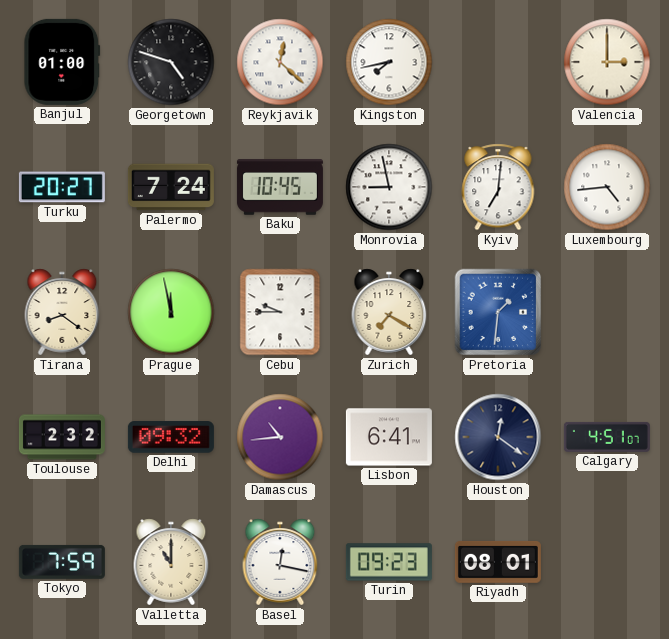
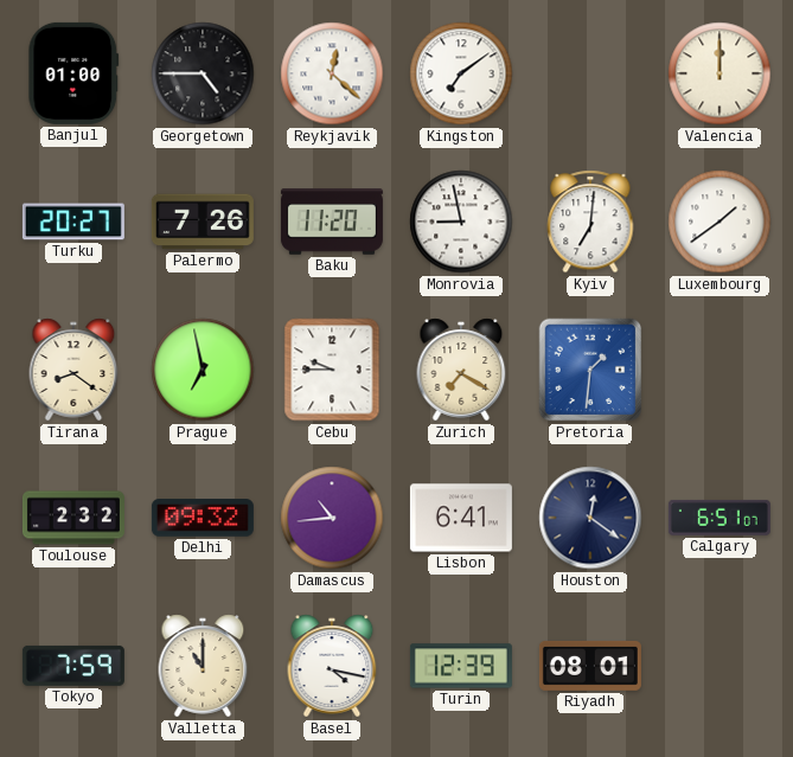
Georgetown: 4:48 -> 4:45
Kingston: 7:43 -> 7:09
Valencia: 3:00 -> 12:00
Palermo: 7:24 -> 7:26
Baku: 10:45 -> 11:20
Luxembourg: 4:44 -> 1:39
Prague: 11:58 -> 6:58
Calgary: 4:51 -> 6:51
Basel: 12:17 -> 4:17
Turin: 09:23 -> 12:39
